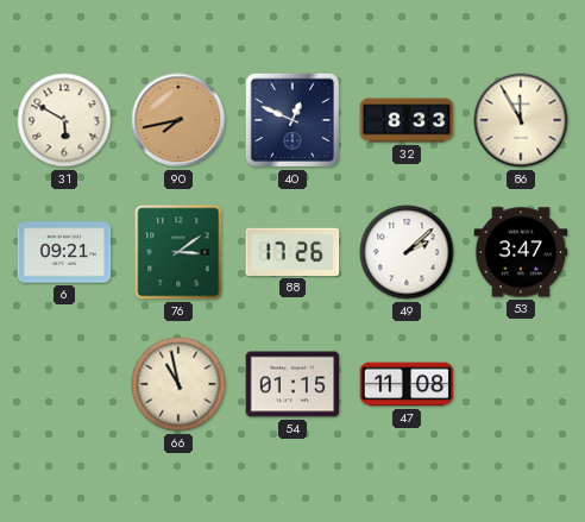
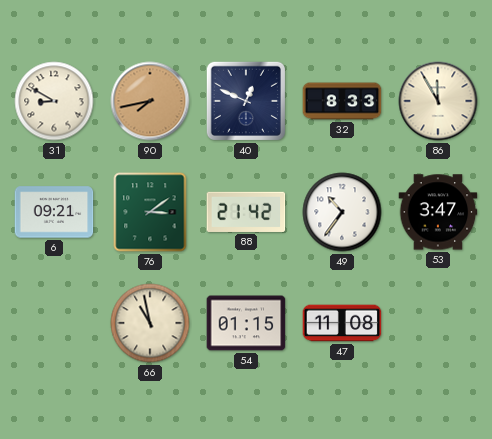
31: 5:50 -> 8:50
88: 17:26 -> 21:42
49: 2:08 -> 10:36
